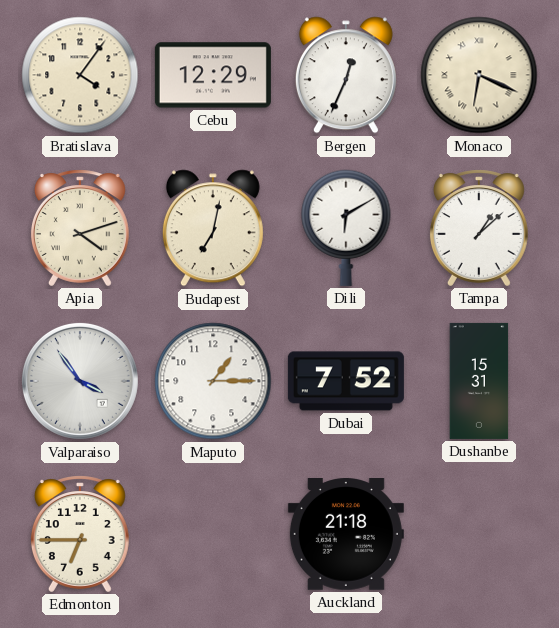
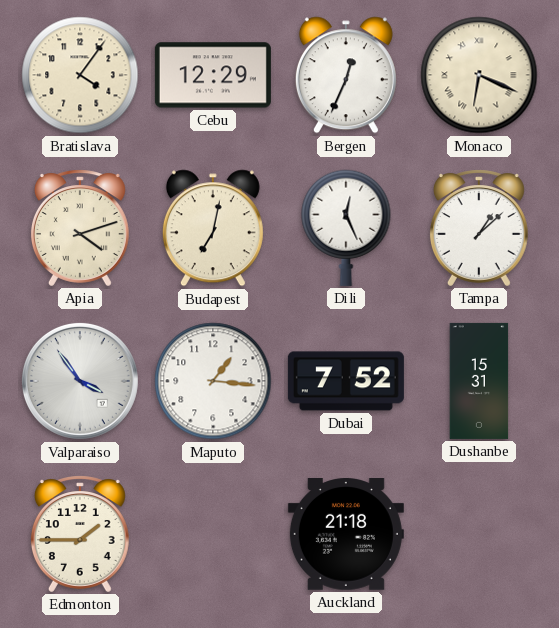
Dili: 6:10 -> 12:26
Maputo: 1:15 -> 1:16
Edmonton: 6:45 -> 1:45
